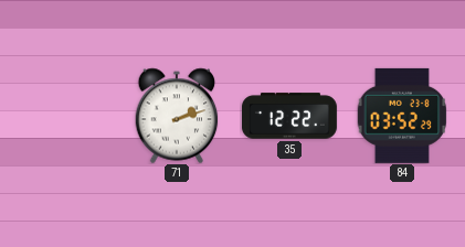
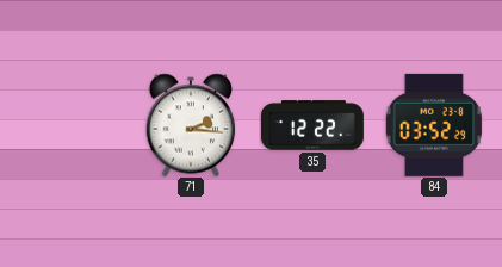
71: 2:12 -> 2:16
